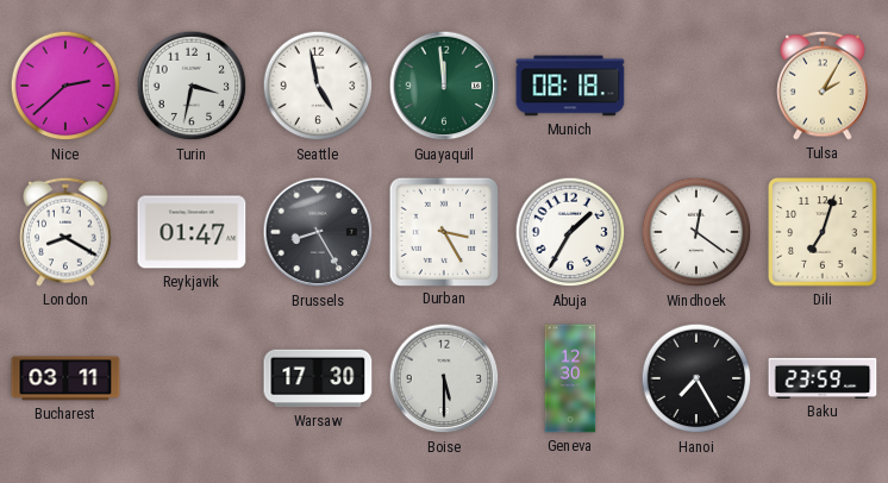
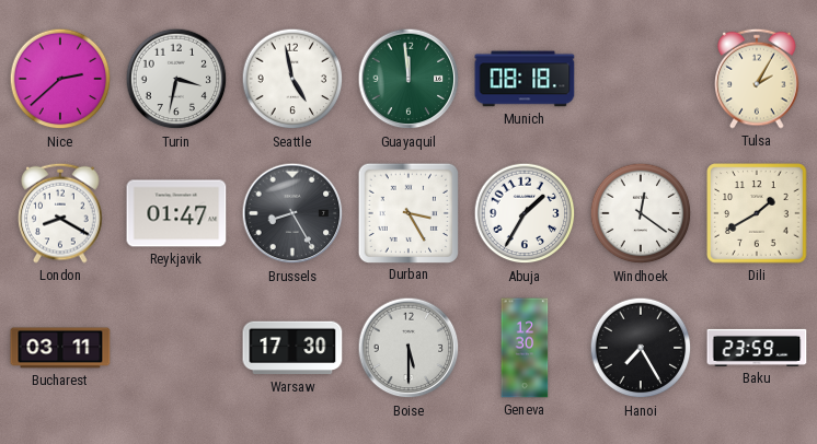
Dili: 7:03 -> 1:40
